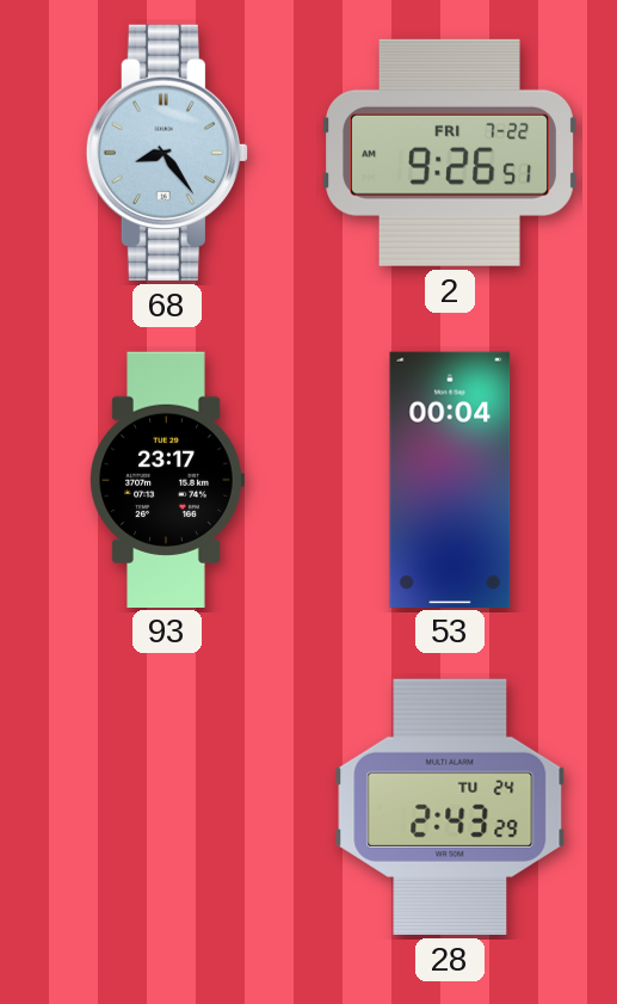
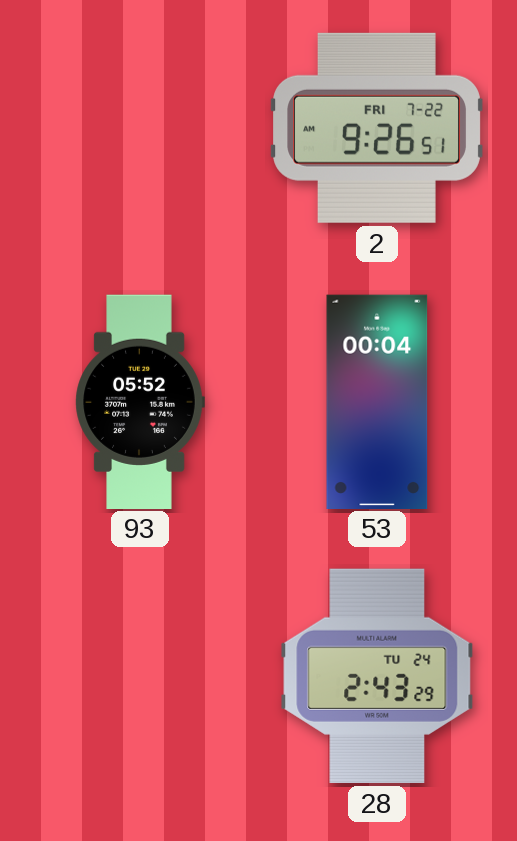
68: 8:24 -> none
93: 23:17 -> 05:52
